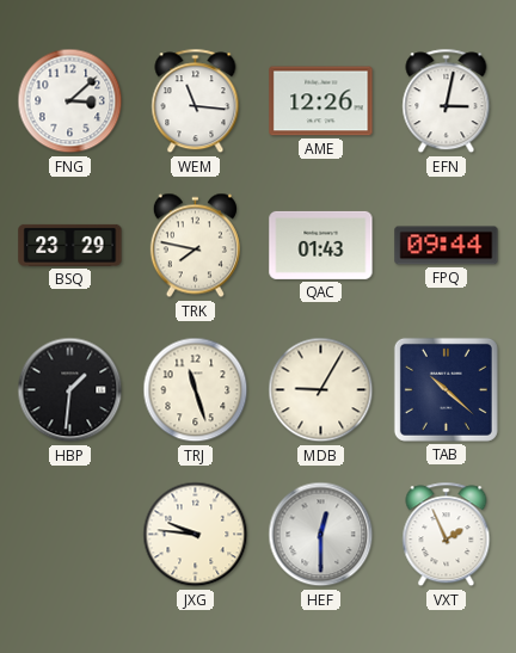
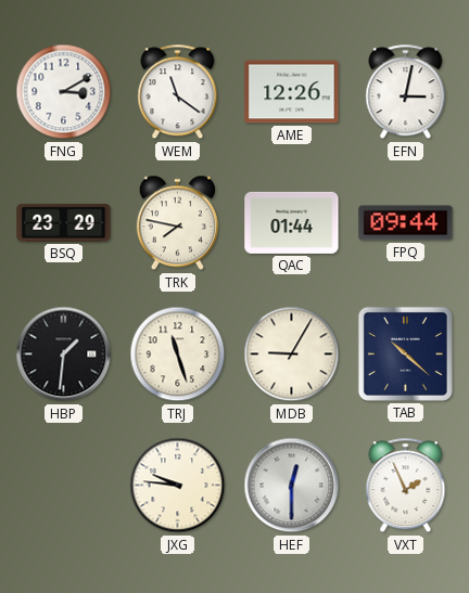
FNG: 3:08 -> 3:10
WEM: 11:16 -> 11:21
QAC: 01:43 -> 01:44
